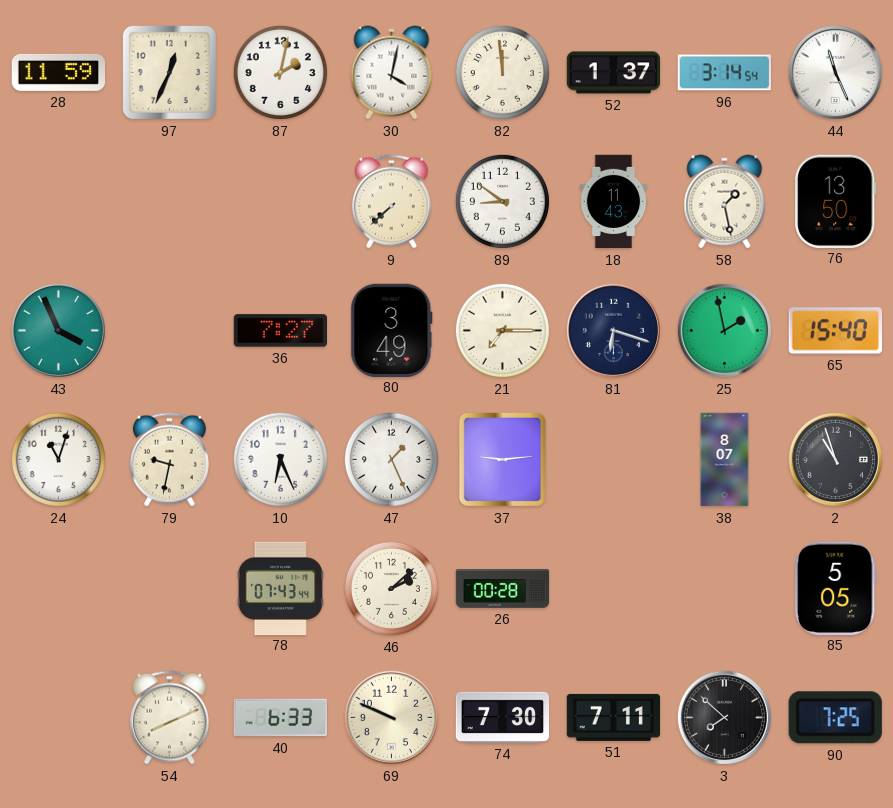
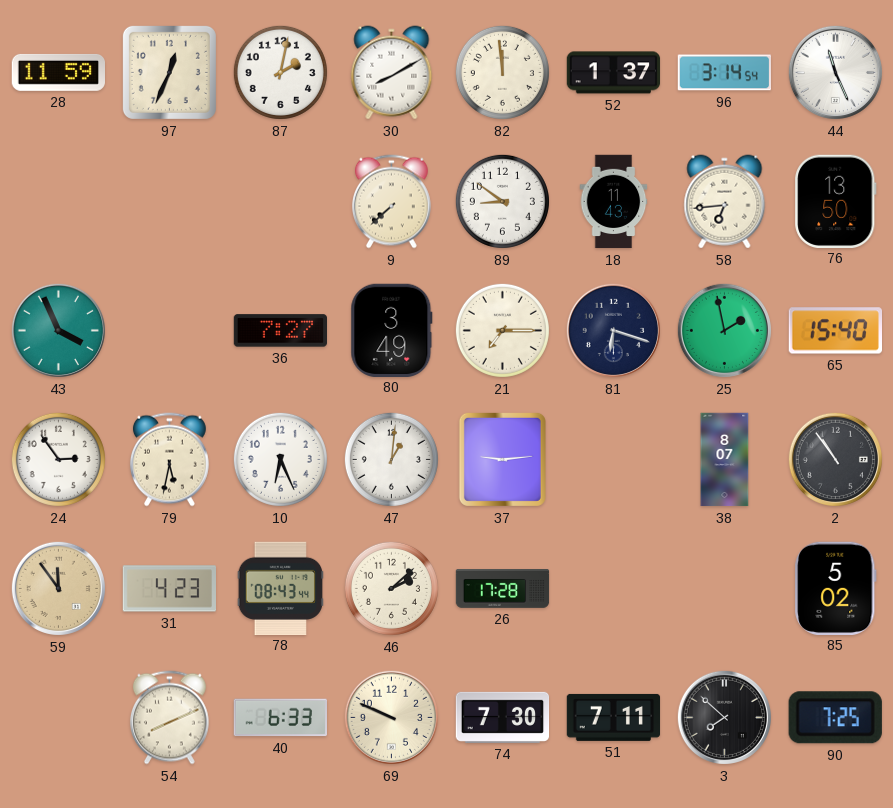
30: 4:02 -> 8:10
58: 1:28 -> 6:44
24: 11:03 -> 2:54
79: 9:32 -> 5:32
47: 1:26 -> 1:01
2: 10:57 -> 10:54
59: none -> 11:54
31: none -> 4:23
78: 07:43 -> 08:43
26: 00:28 -> 17:28
85: 5:05 -> 5:02
